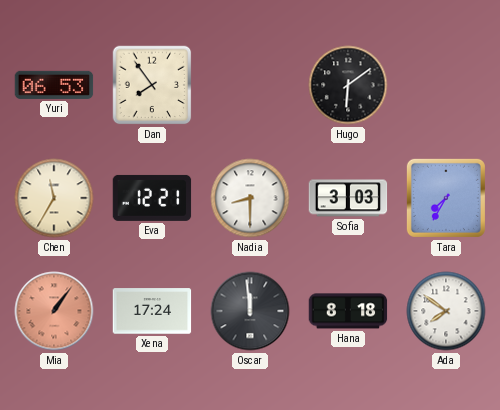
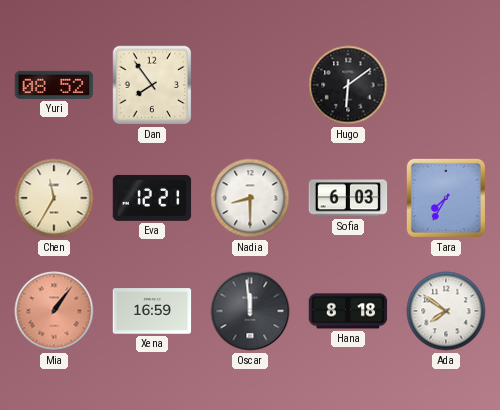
Yuri: 06:53 -> 08:52
Sofia: 3:03 -> 6:03
Xena: 17:24 -> 16:59
